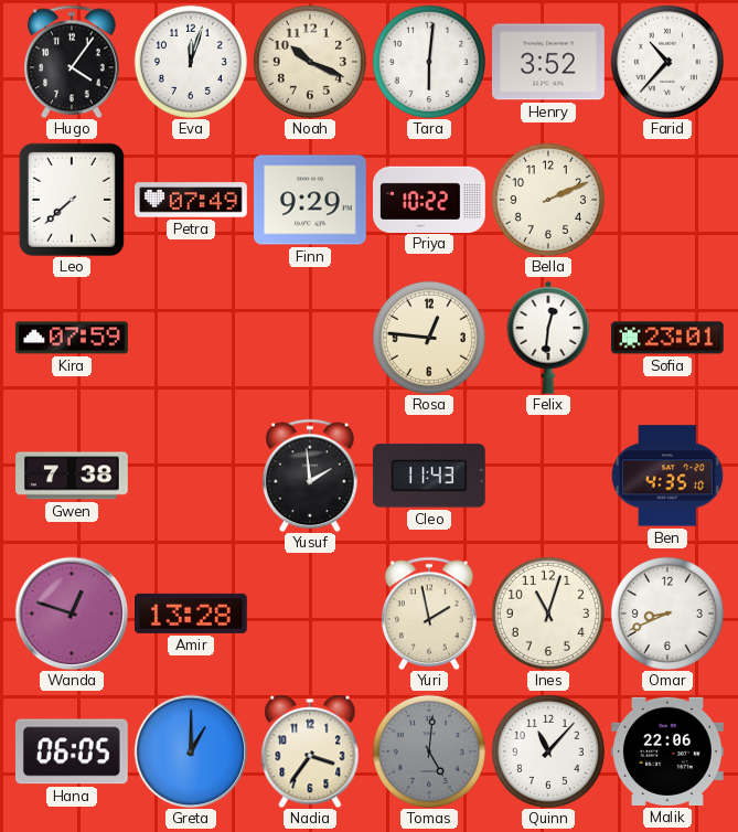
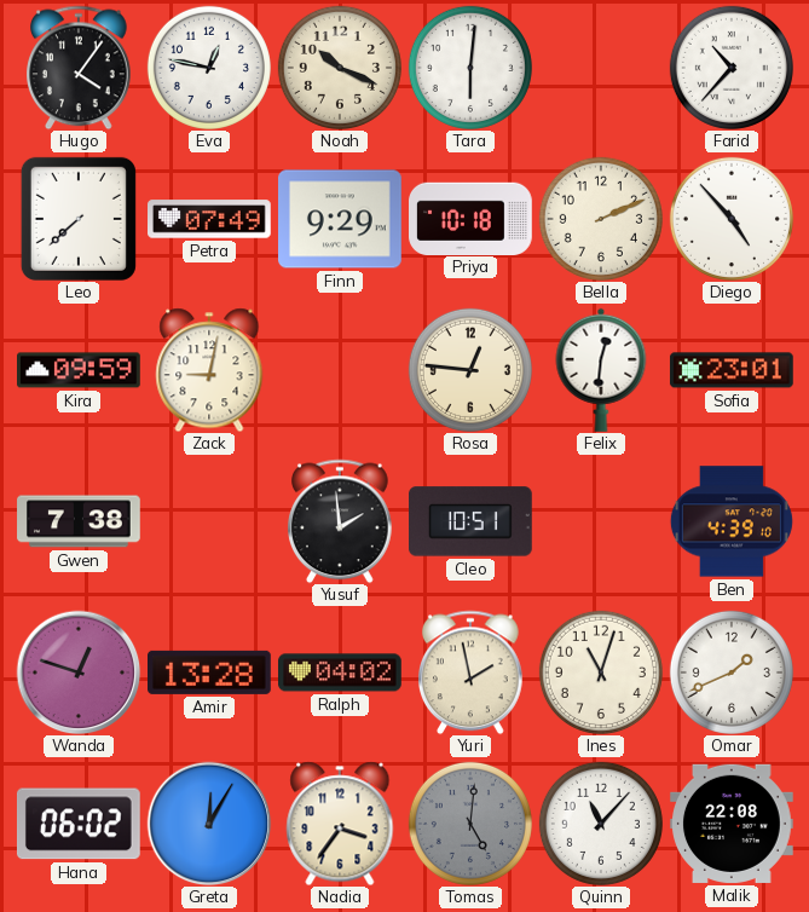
Eva: 12:03 -> 12:47
Henry: 3:52 -> none
Priya: 10:22 -> 10:18
Diego: none -> 4:53
Kira: 07:59 -> 09:59
Zack: none -> 9:02
Cleo: 11:43 -> 10:51
Ben: 4:35 -> 4:39
Ralph: none -> 04:02
Omar: 8:41 -> 1:41
Hana: 06:05 -> 06:02
Greta: 1:00 -> 12:05
Malik: 22:06 -> 22:08
